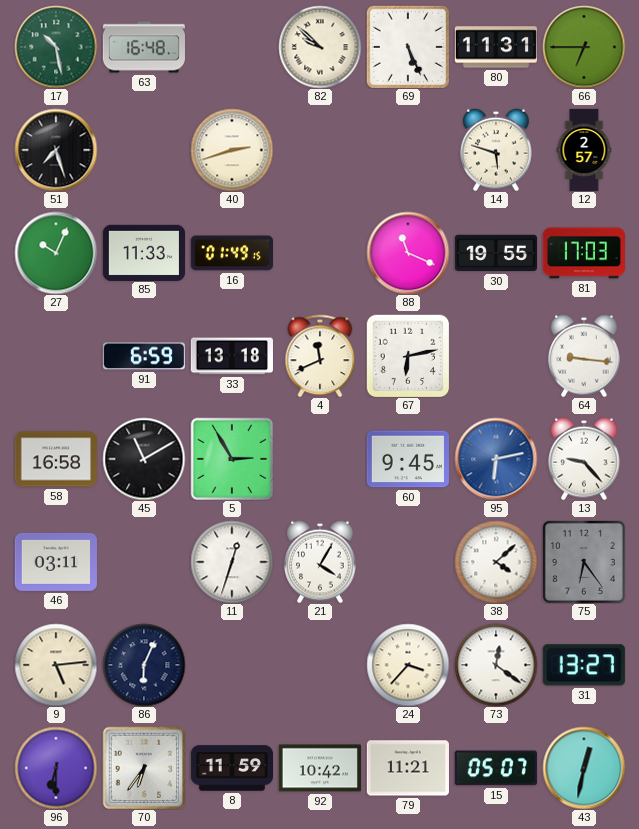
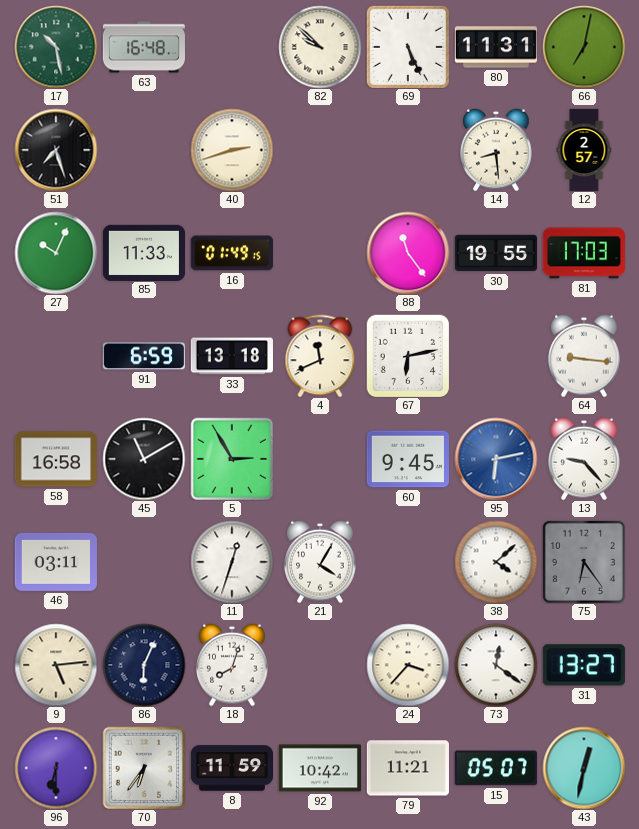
66: 6:45 -> 7:02
14: 5:48 -> 8:29
88: 11:19 -> 11:24
18: none -> 8:03
